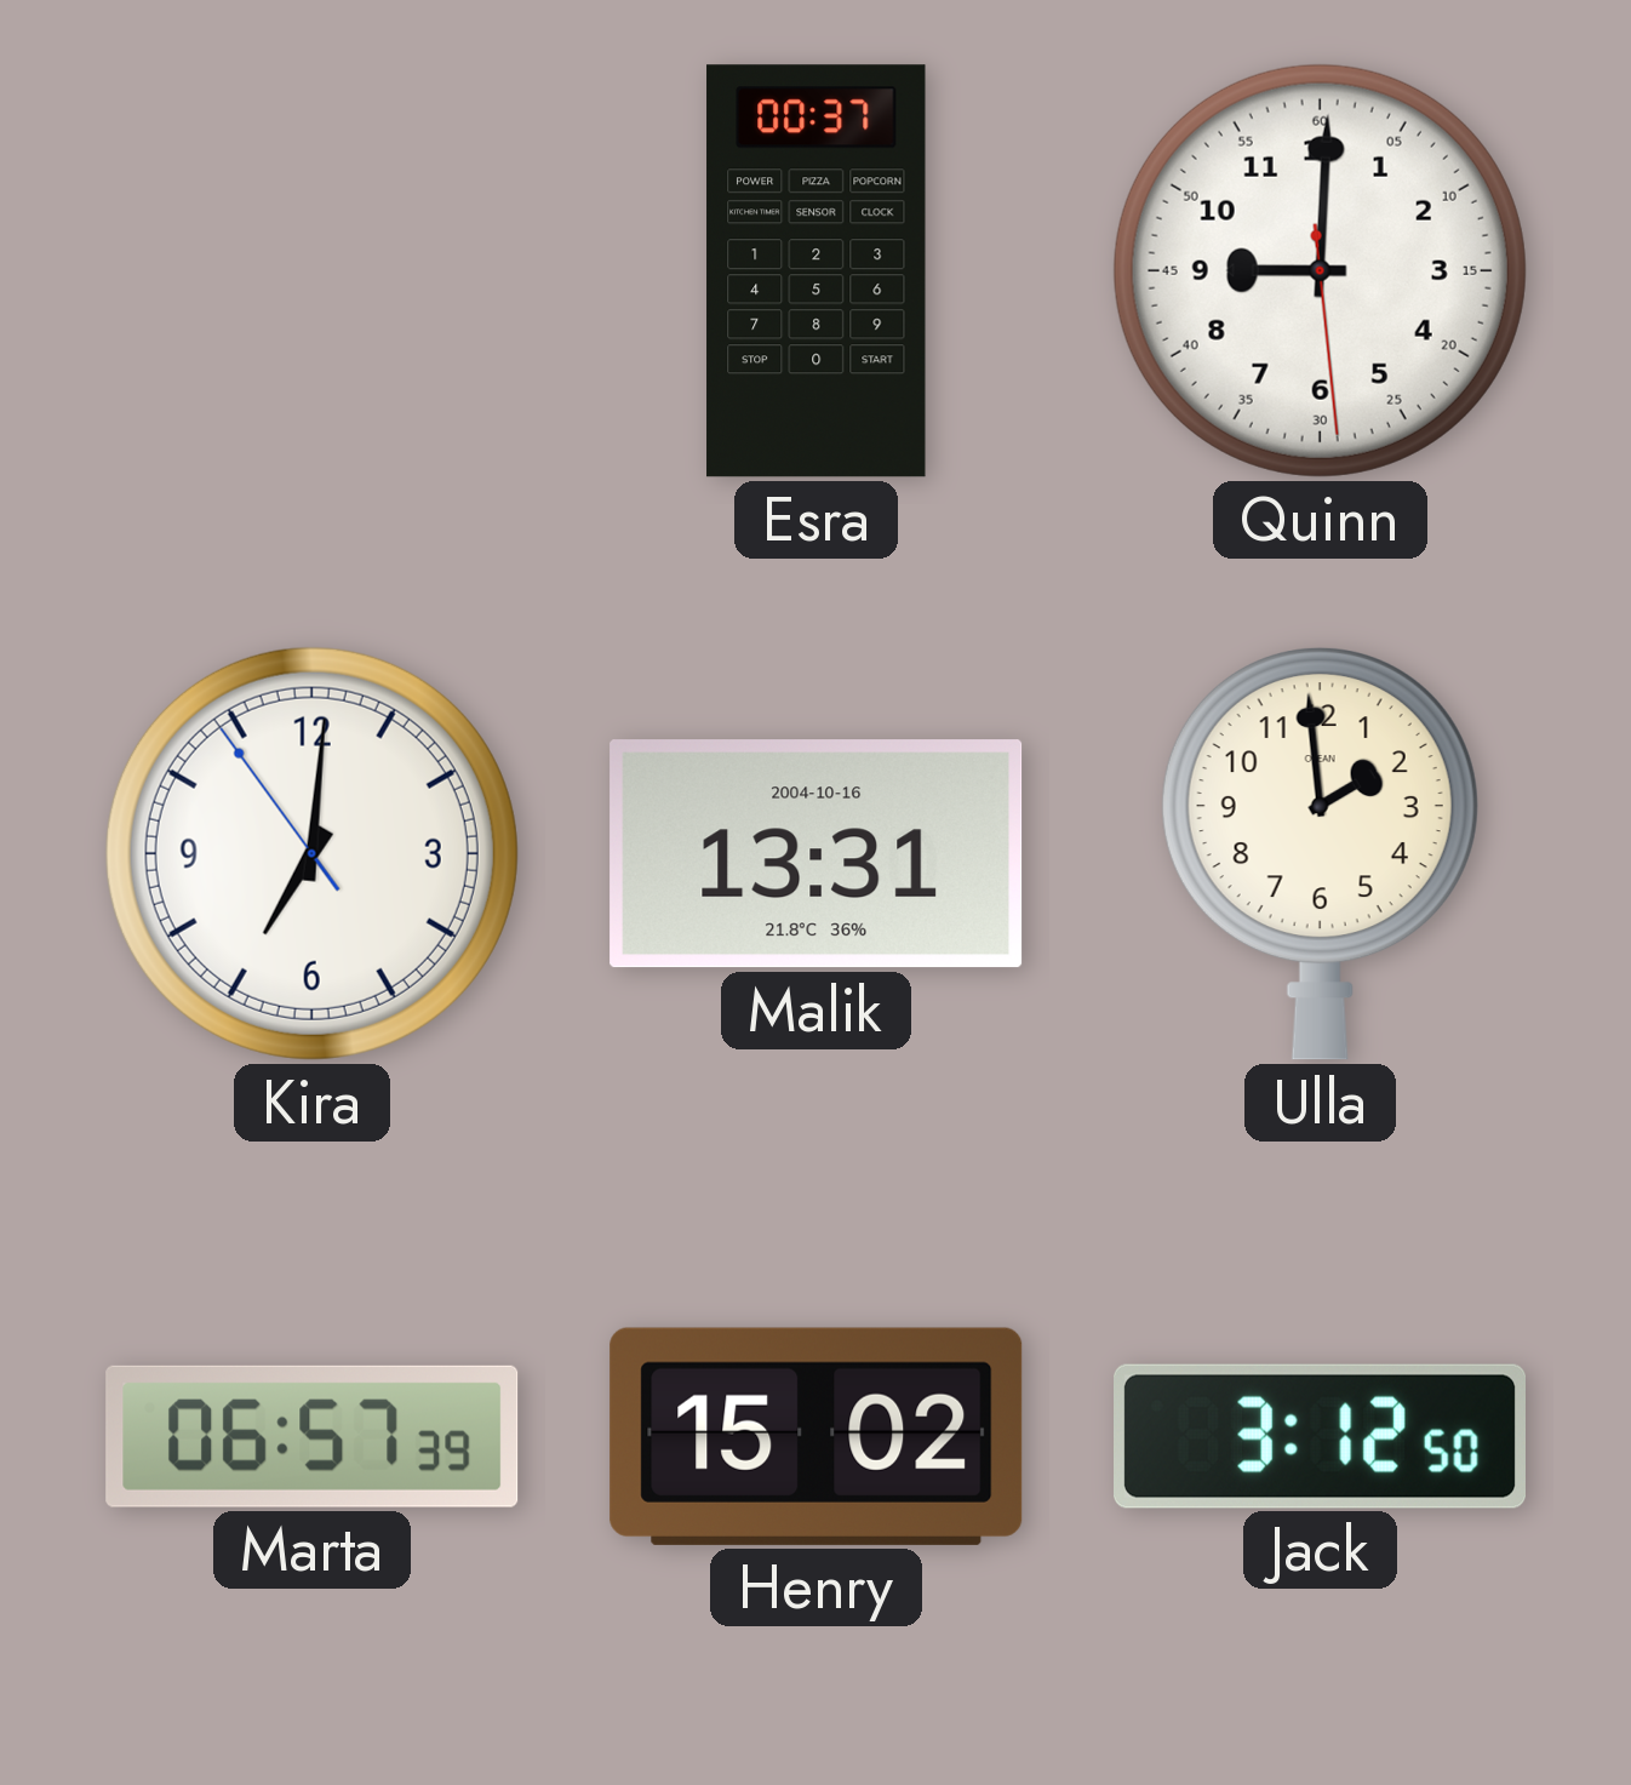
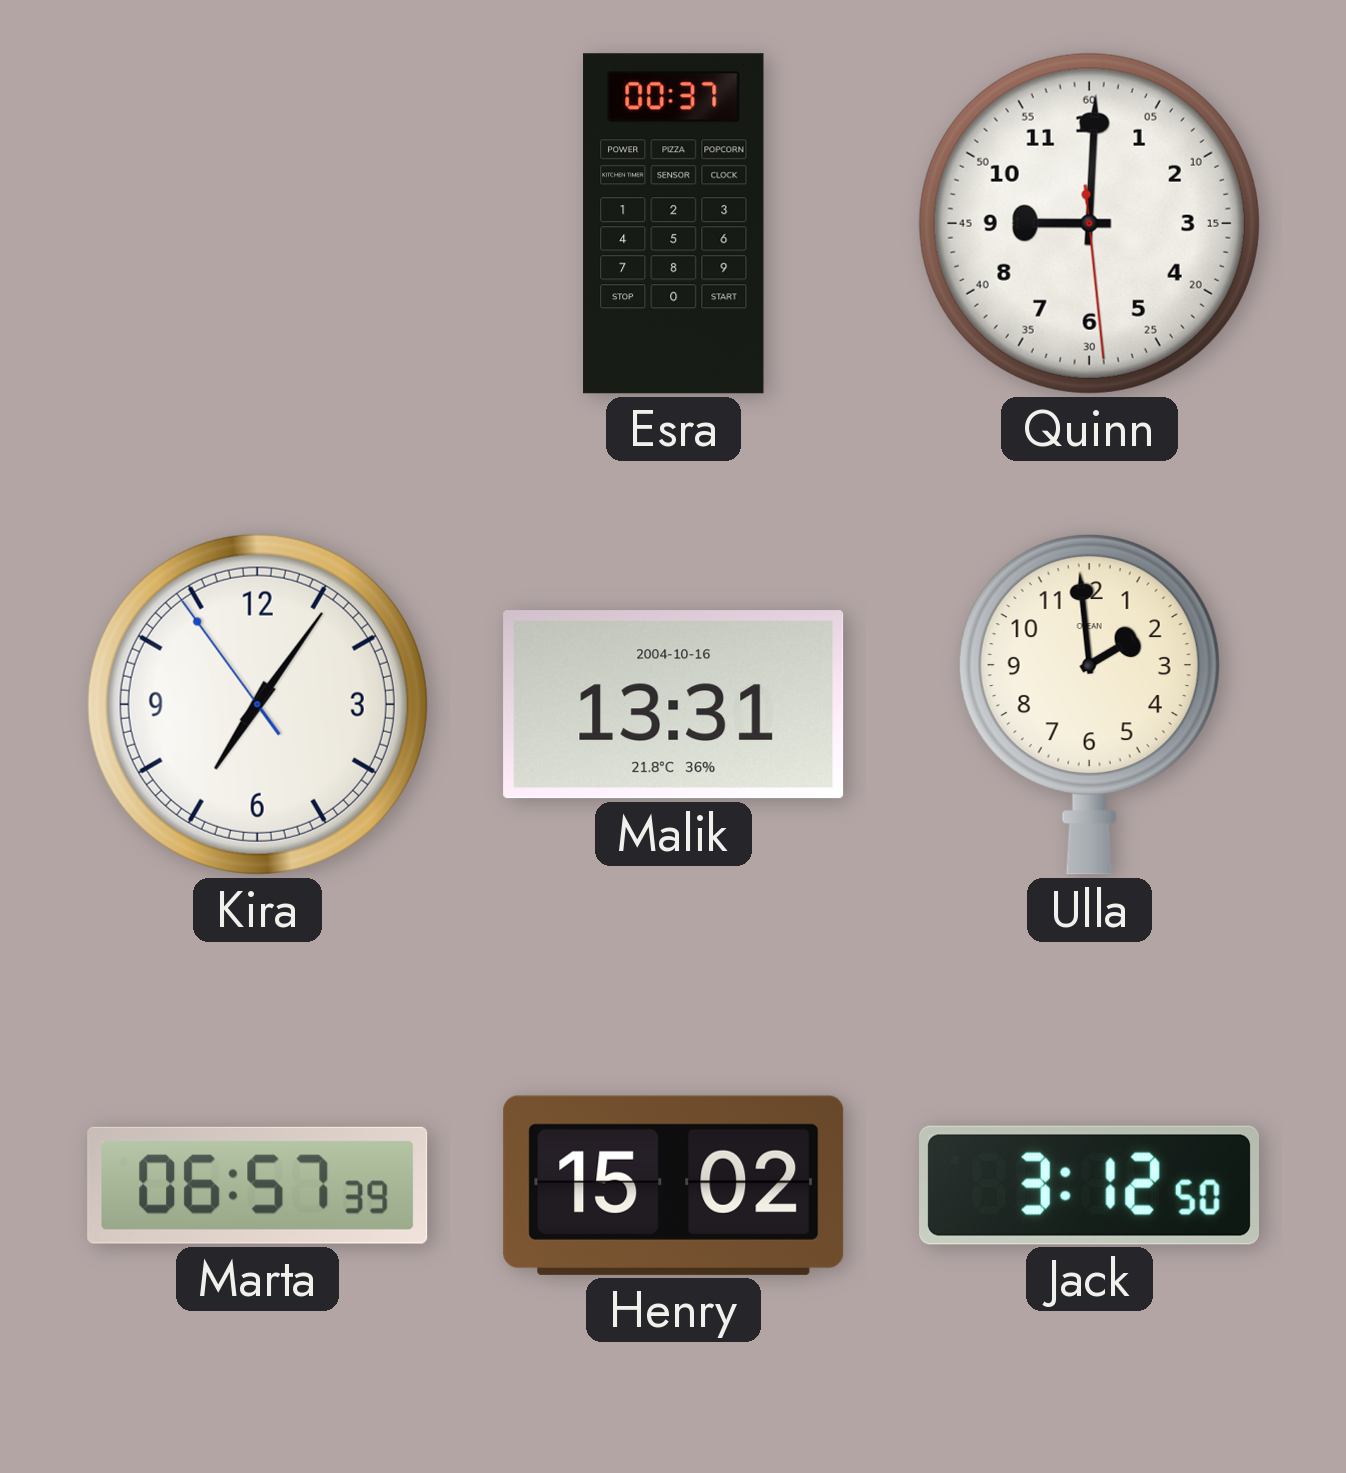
Kira: 7:00 -> 7:05
